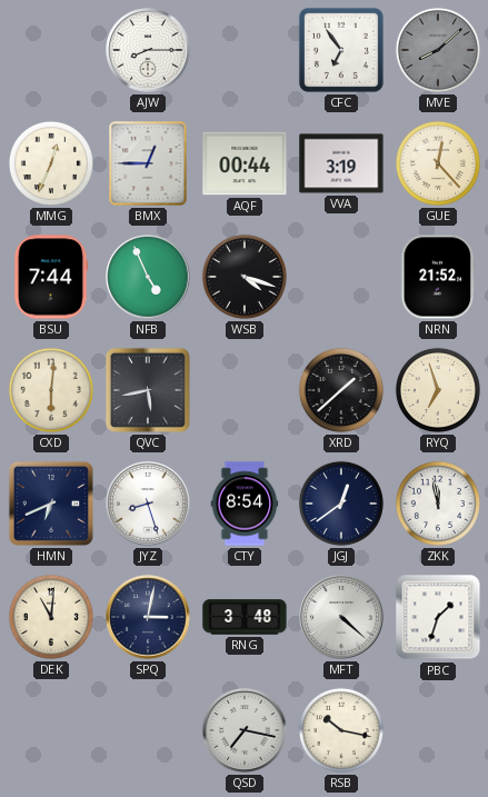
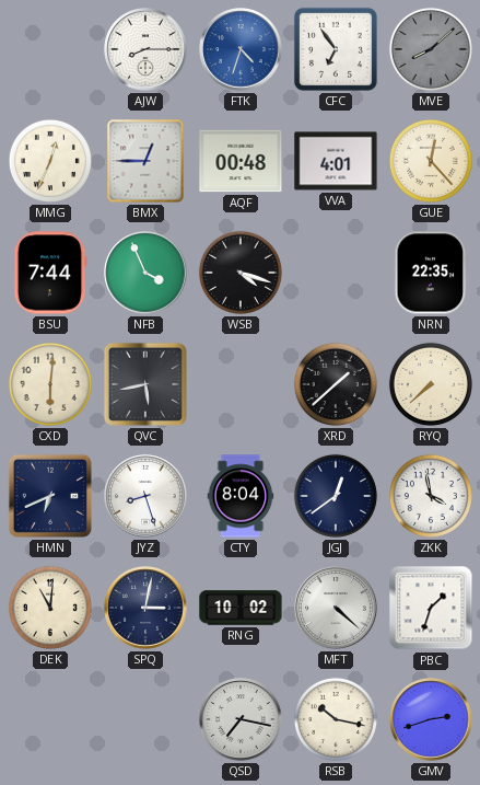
FTK: none -> 4:33
AQF: 00:44 -> 00:48
VVA: 3:19 -> 4:01
NFB: 4:56 -> 3:56
NRN: 21:52 -> 22:35
RYQ: 6:57 -> 7:38
CTY: 8:54 -> 8:04
ZKK: 11:58 -> 3:58
RNG: 3:48 -> 10:02
GMV: none -> 2:42
